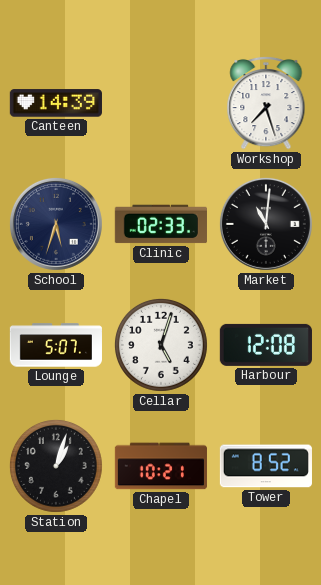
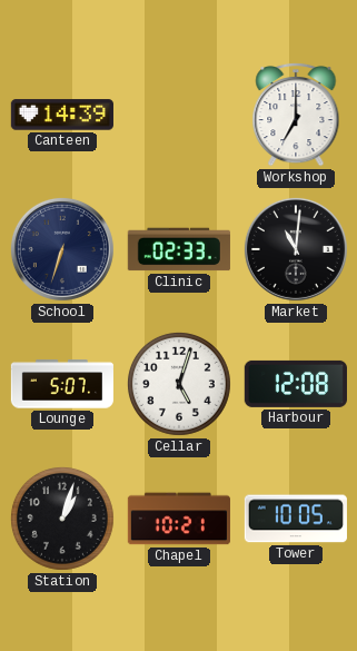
Workshop: 7:27 -> 7:00
School: 5:33 -> 6:33
Tower: 8:52 -> 10:05
